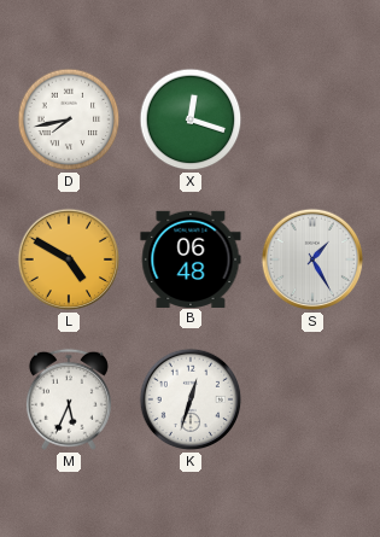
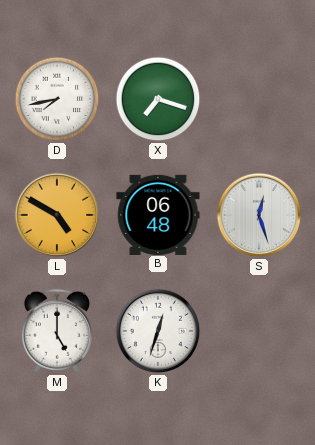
X: 12:18 -> 7:18
S: 1:25 -> 12:27
M: 5:34 -> 5:00
